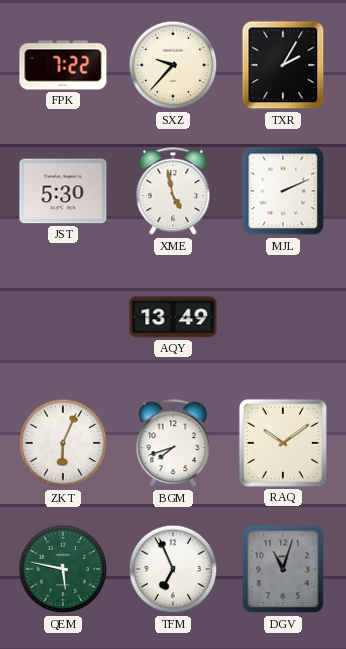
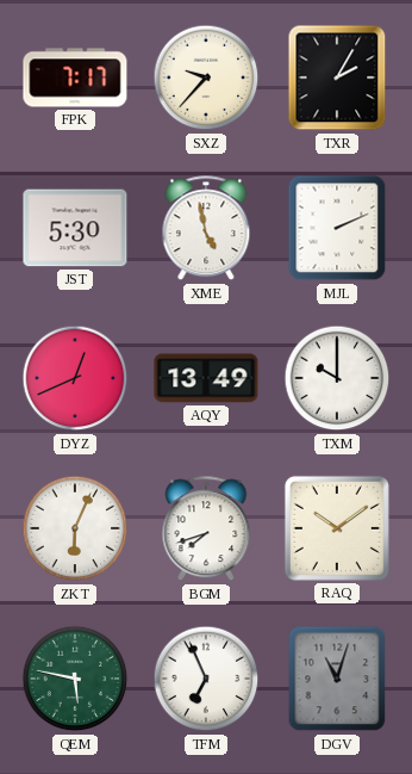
FPK: 7:22 -> 7:17
DYZ: none -> 12:41
TXM: none -> 10:00
